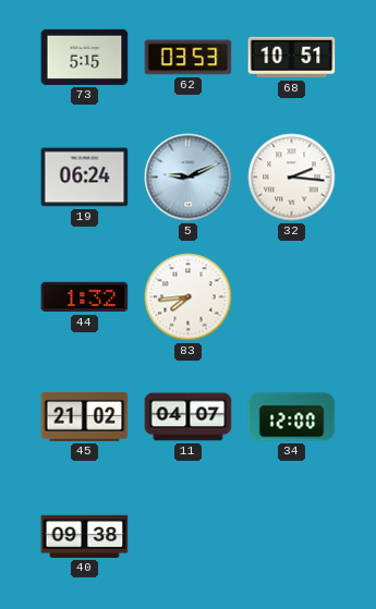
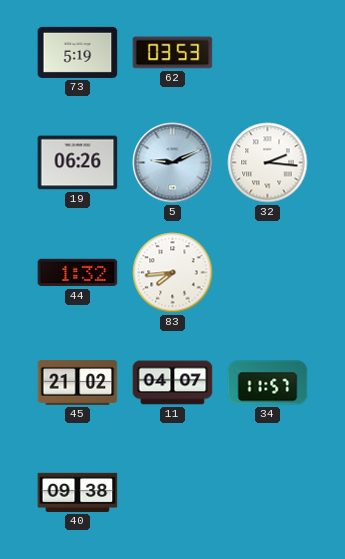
73: 5:15 -> 5:19
68: 10:51 -> none
19: 06:24 -> 06:26
34: 12:00 -> 11:57
